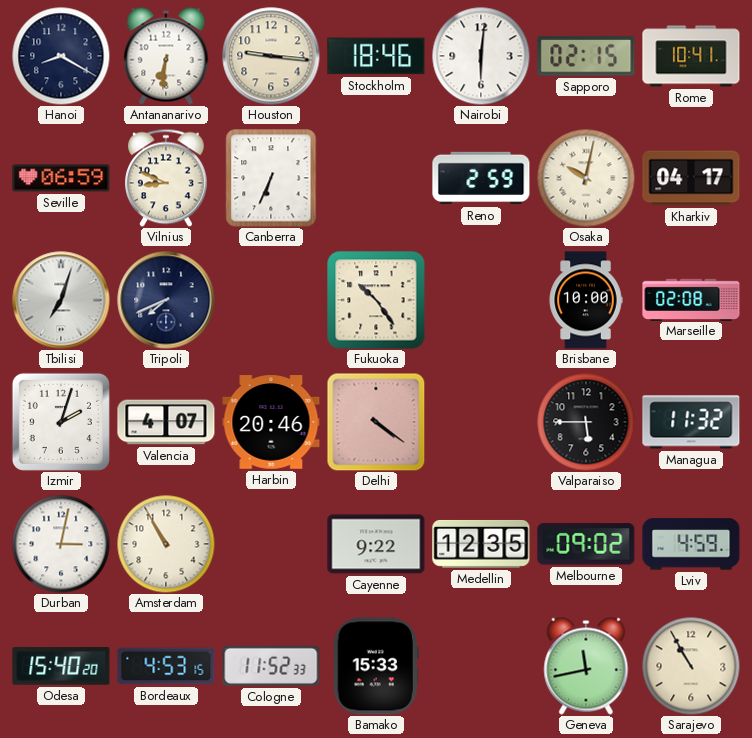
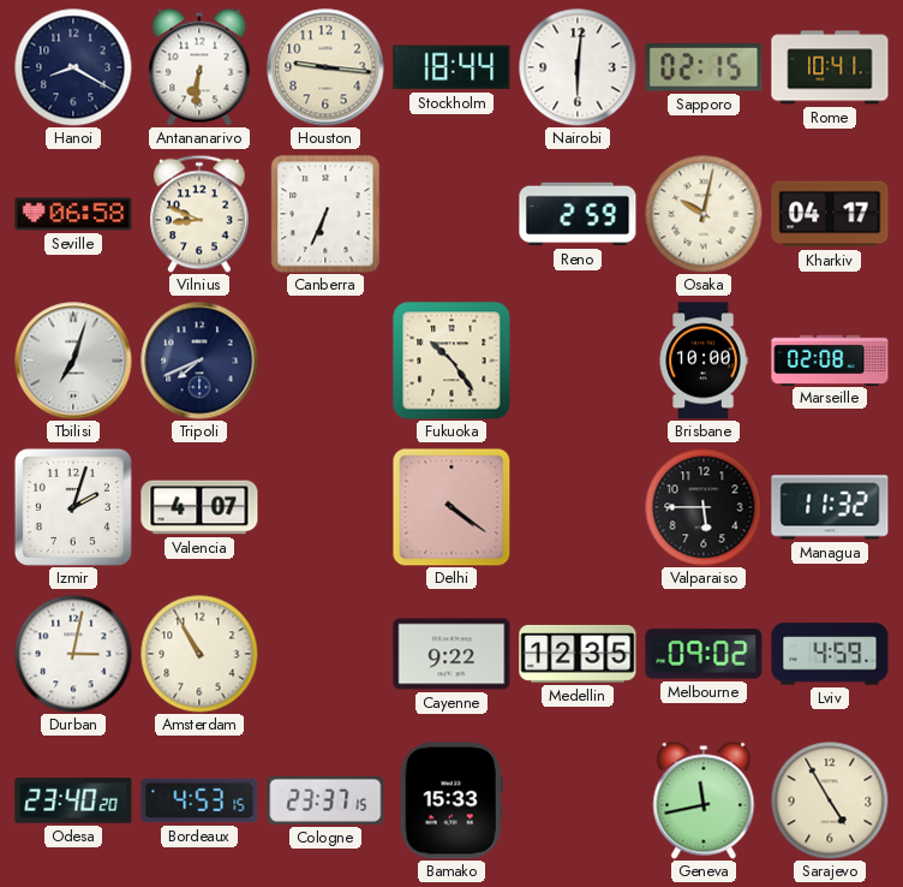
Stockholm: 18:46 -> 18:44
Seville: 06:59 -> 06:58
Harbin: 20:46 -> none
Odesa: 15:40 -> 23:40
Cologne: 11:52 -> 23:37
Sarajevo: 10:55 -> 4:55
